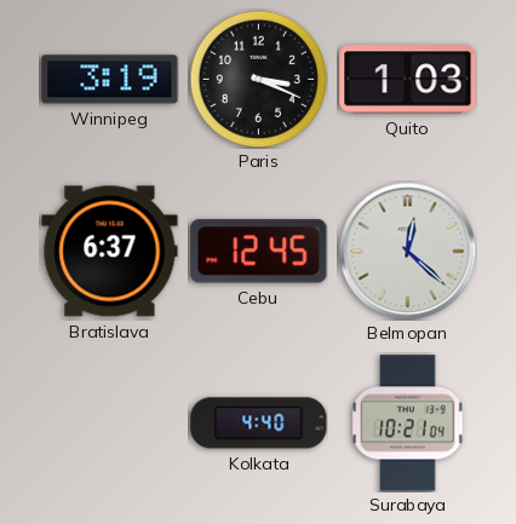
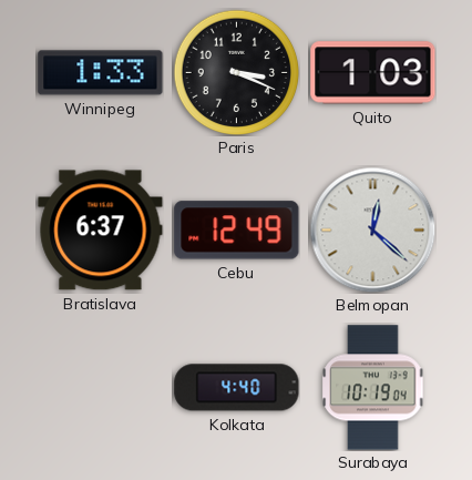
Winnipeg: 3:19 -> 1:33
Cebu: 12:45 -> 12:49
Surabaya: 10:21 -> 10:19
